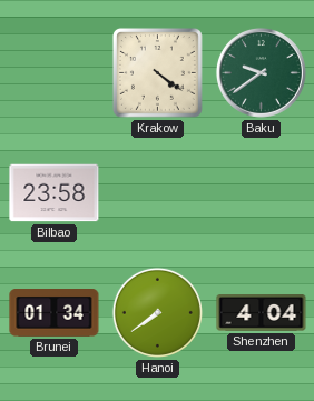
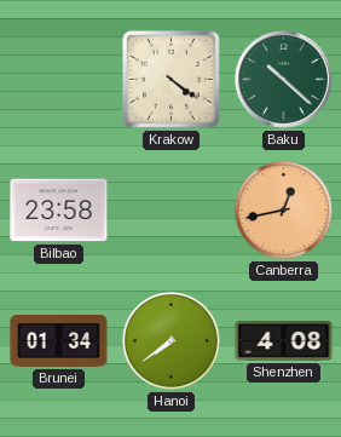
Baku: 9:39 -> 10:22
Canberra: none -> 12:43
Shenzhen: 4:04 -> 4:08
